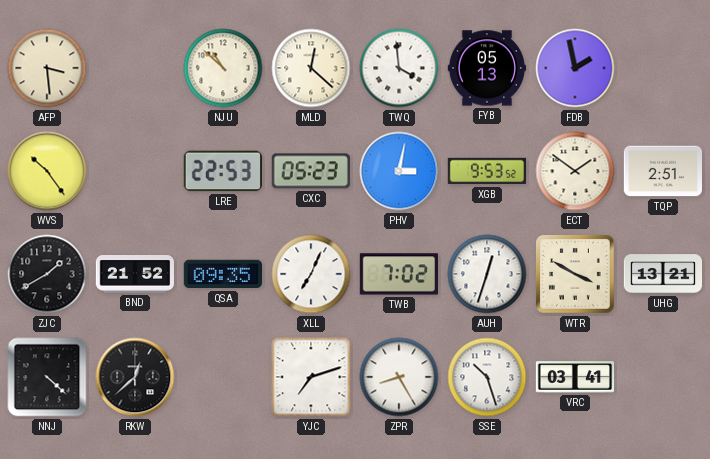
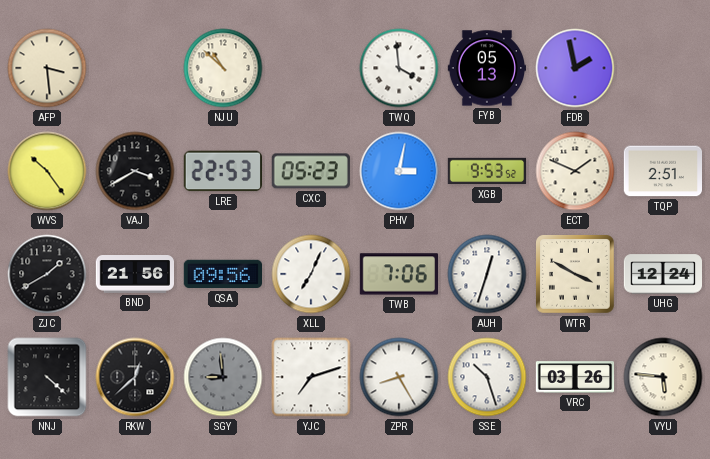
MLD: 12:22 -> none
VAJ: none -> 3:40
ECT: 1:51 -> 1:49
BND: 21:52 -> 21:56
QSA: 09:35 -> 09:56
TWB: 7:02 -> 7:06
UHG: 13:21 -> 12:24
SGY: none -> 8:59
VRC: 03:41 -> 03:26
VYU: none -> 5:46
